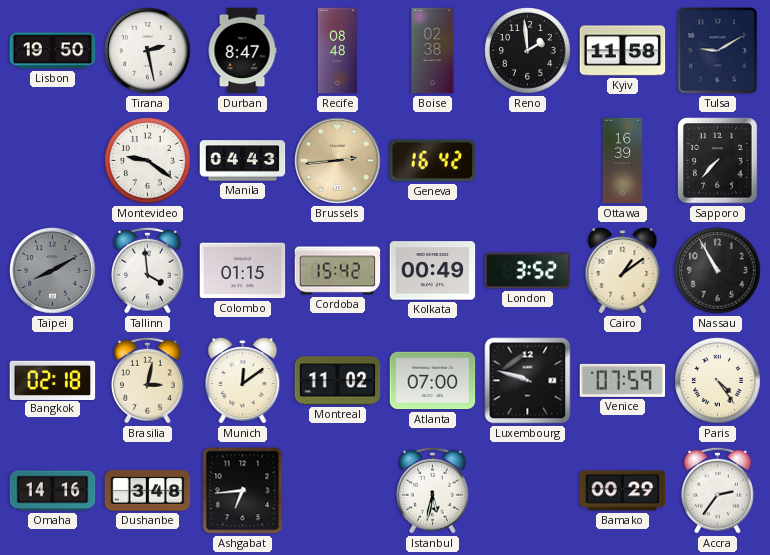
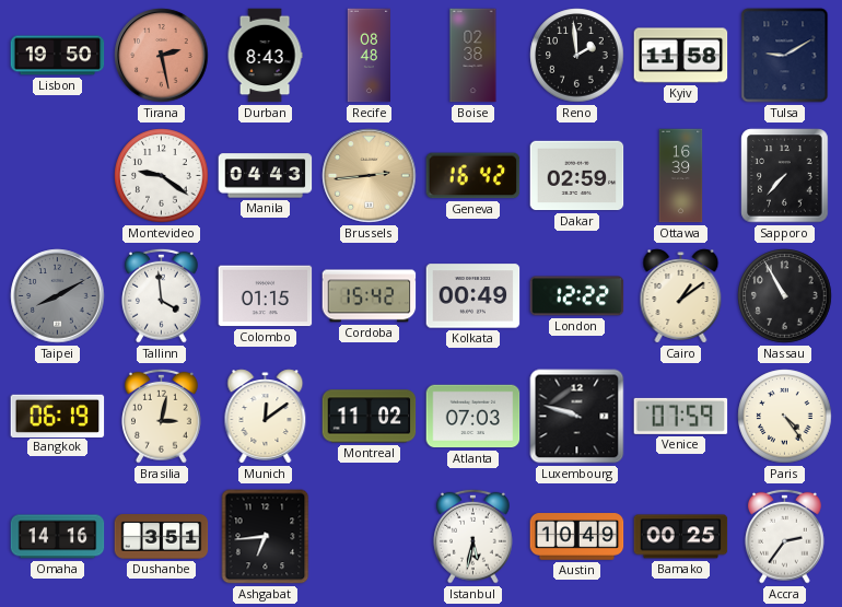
Tirana dial: white -> salmon
Durban: 8:47 -> 8:43
Dakar: none -> 02:59
London: 3:52 -> 12:22
Bangkok: 02:18 -> 06:19
Atlanta: 07:00 -> 07:03
Dushanbe: 3:48 -> 3:51
Austin: none -> 10:49
Bamako: 00:29 -> 00:25
